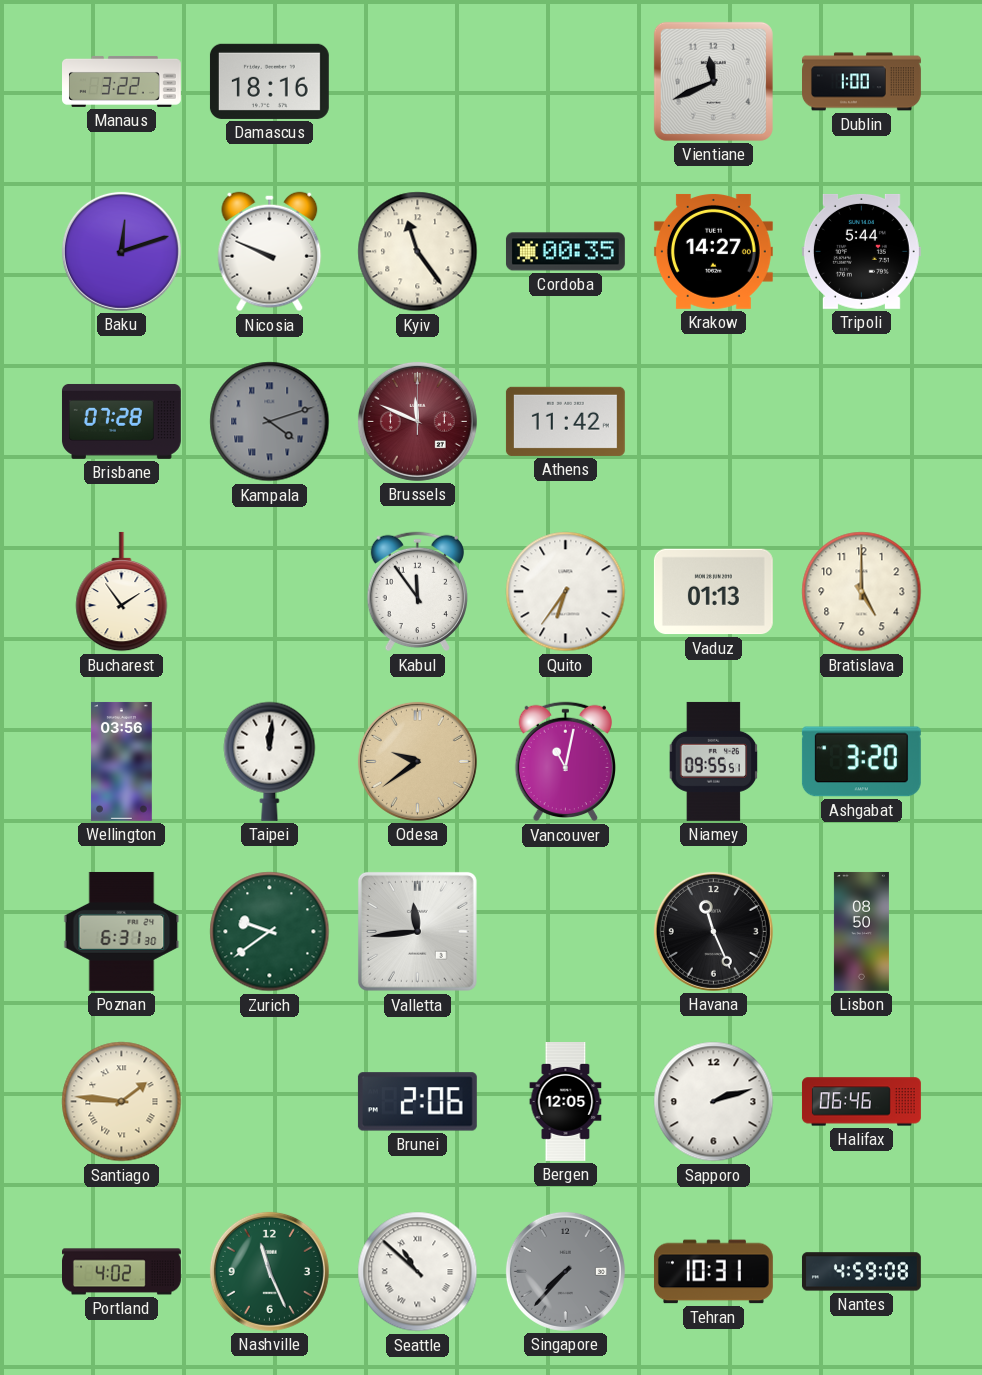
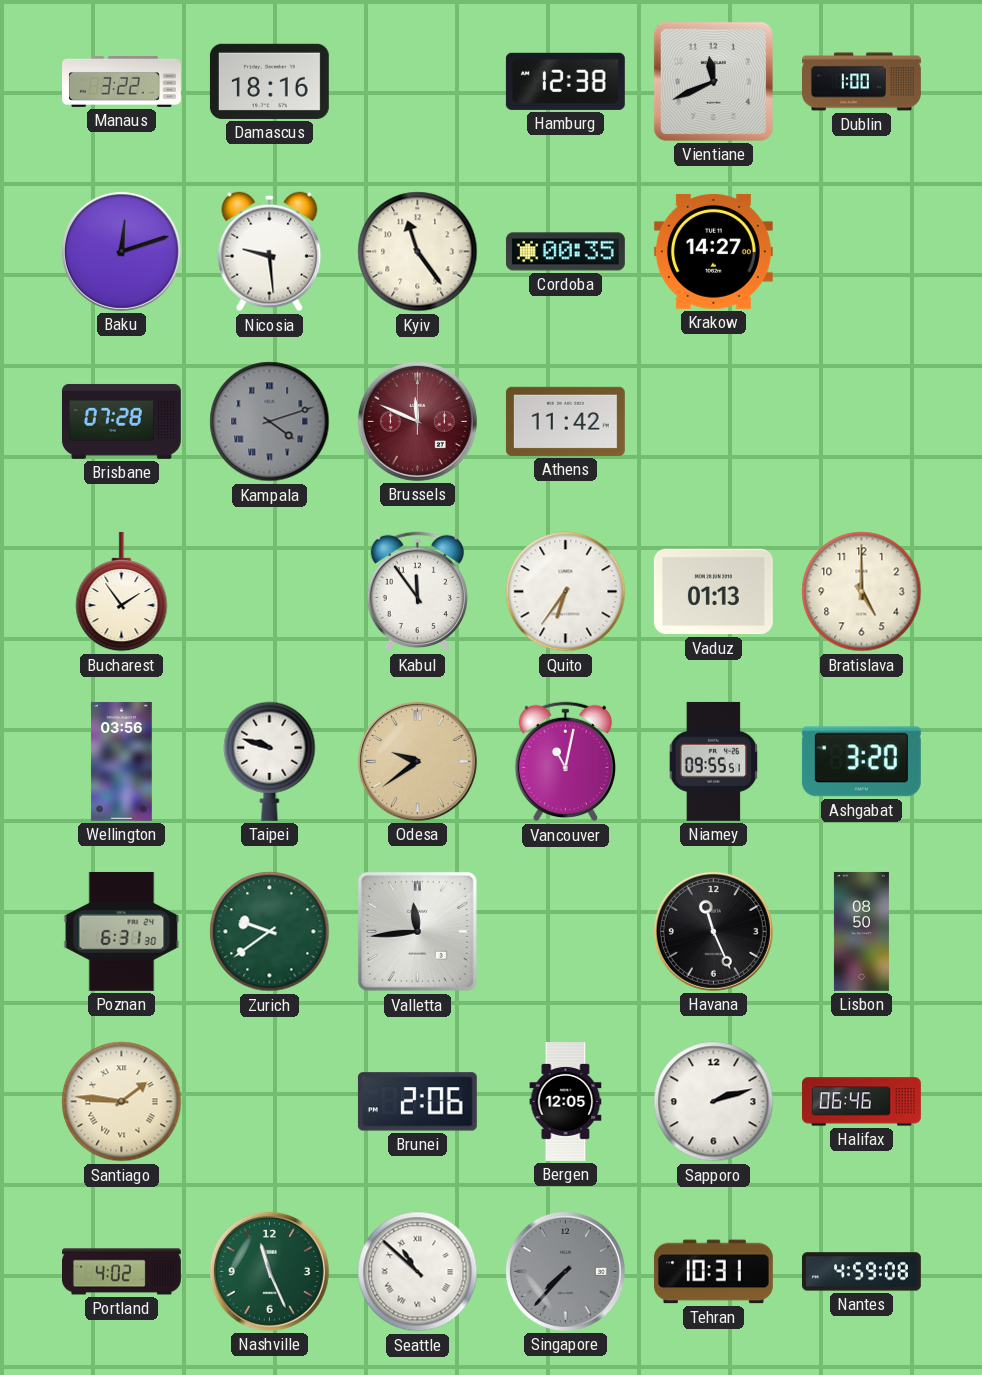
Hamburg: none -> 12:38
Nicosia: 9:49 -> 9:29
Tripoli: 5:44 -> none
Taipei: 12:01 -> 9:48
